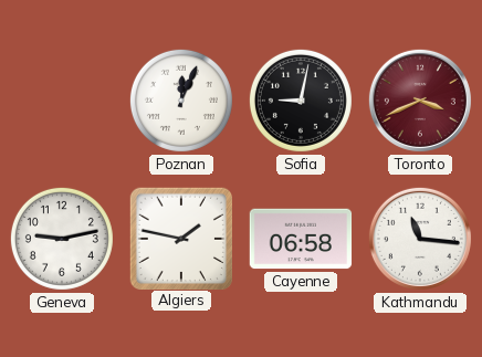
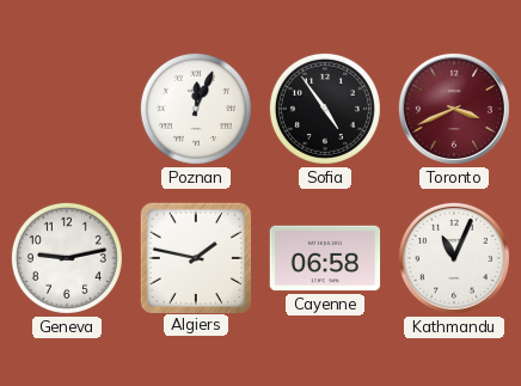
Sofia: 9:02 -> 4:54
Kathmandu: 11:16 -> 11:04
